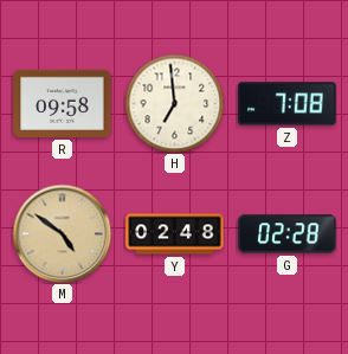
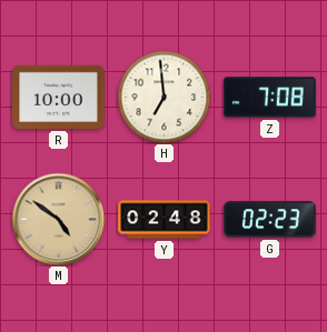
R: 09:58 -> 10:00
G: 02:28 -> 02:23
